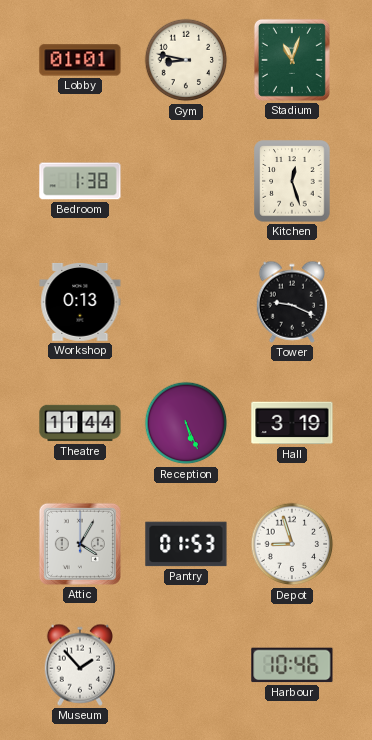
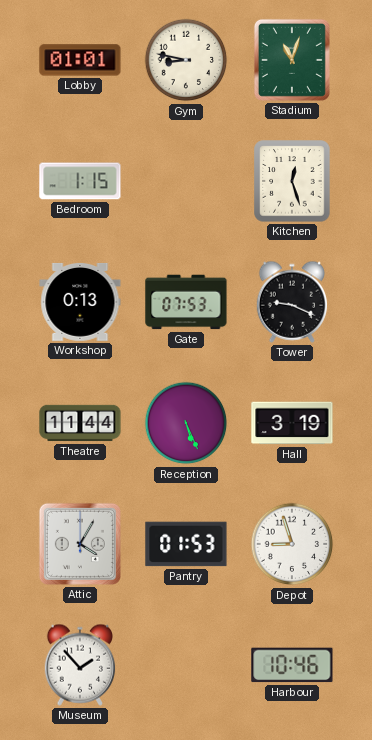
Bedroom: 1:38 -> 1:15
Gate: none -> 07:53
